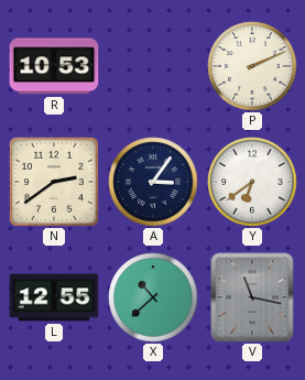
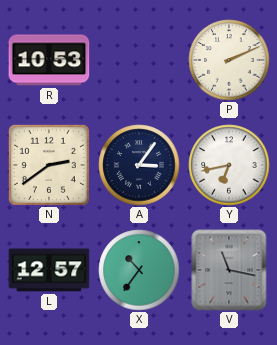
Y: 6:39 -> 6:43
L: 12:55 -> 12:57
X: 10:38 -> 10:36
